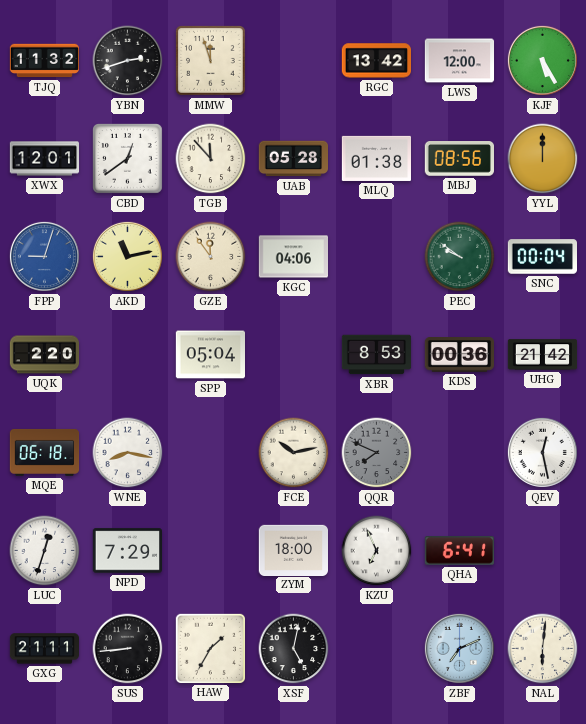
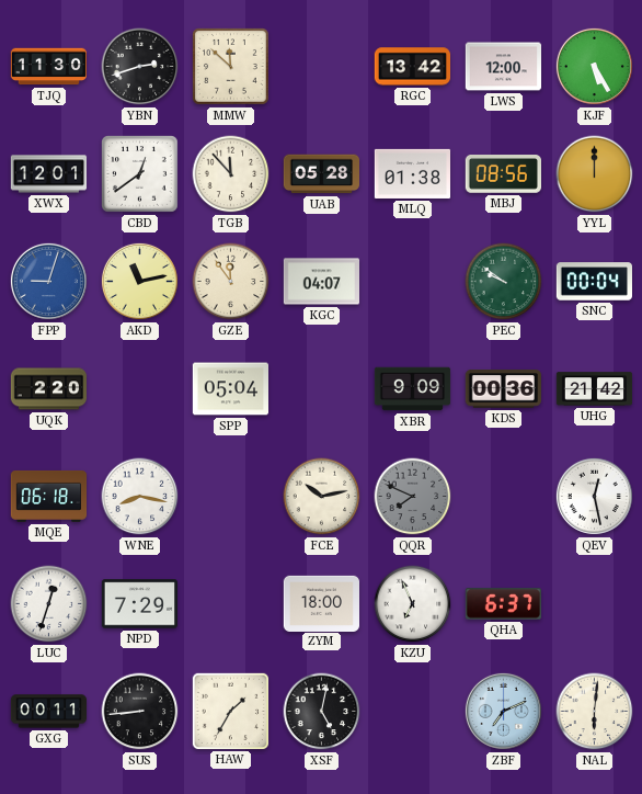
TJQ: 11:32 -> 11:30
MMW: 11:57 -> 11:52
KGC: 04:06 -> 04:07
XBR: 8:53 -> 9:09
QHA: 6:41 -> 6:37
GXG: 21:11 -> 00:11
